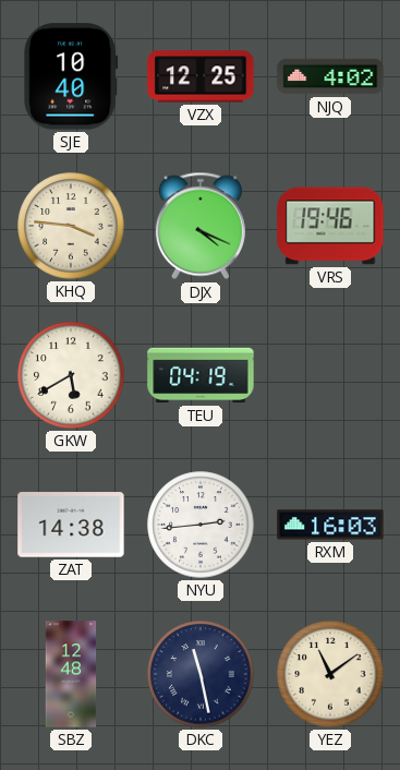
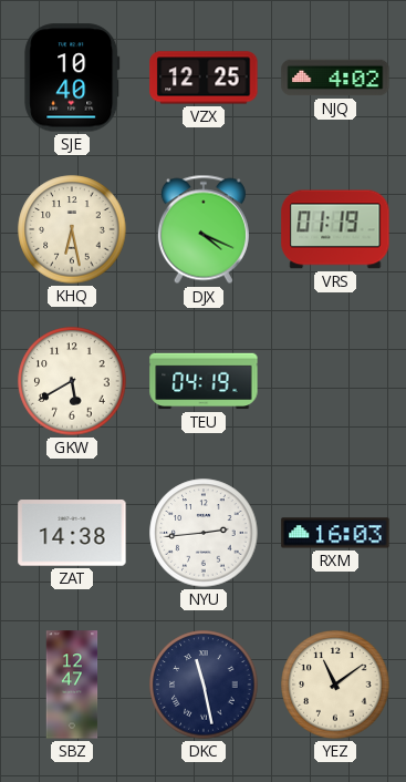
KHQ: 3:46 -> 6:28
VRS: 19:46 -> 01:19
SBZ: 12:48 -> 12:47
